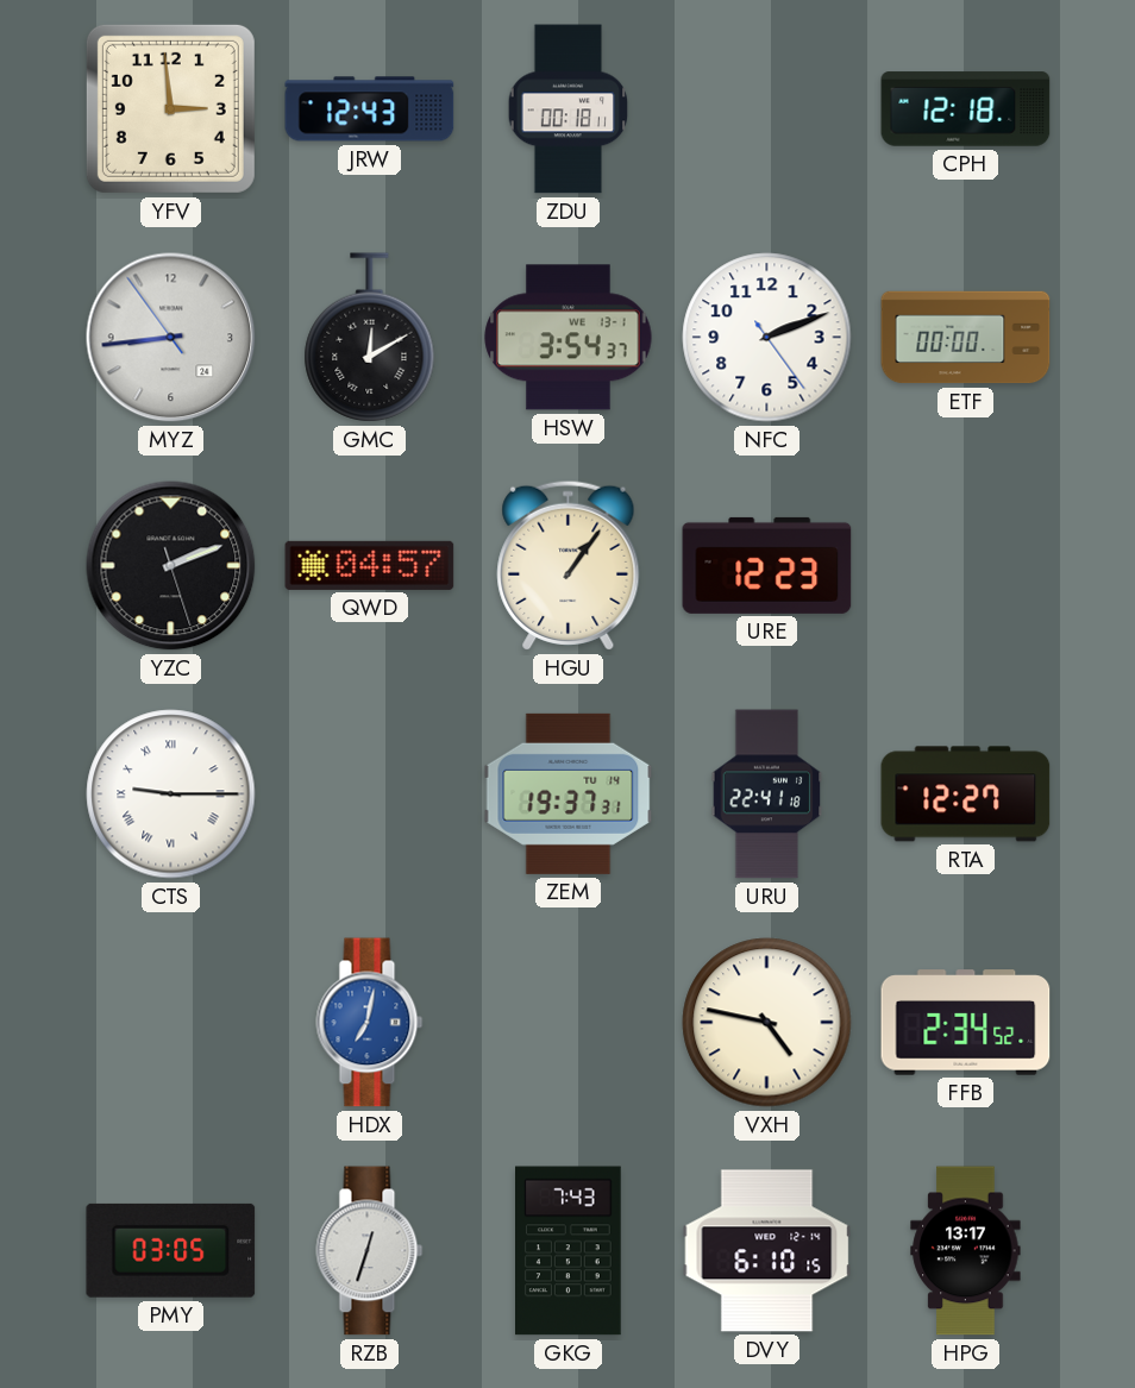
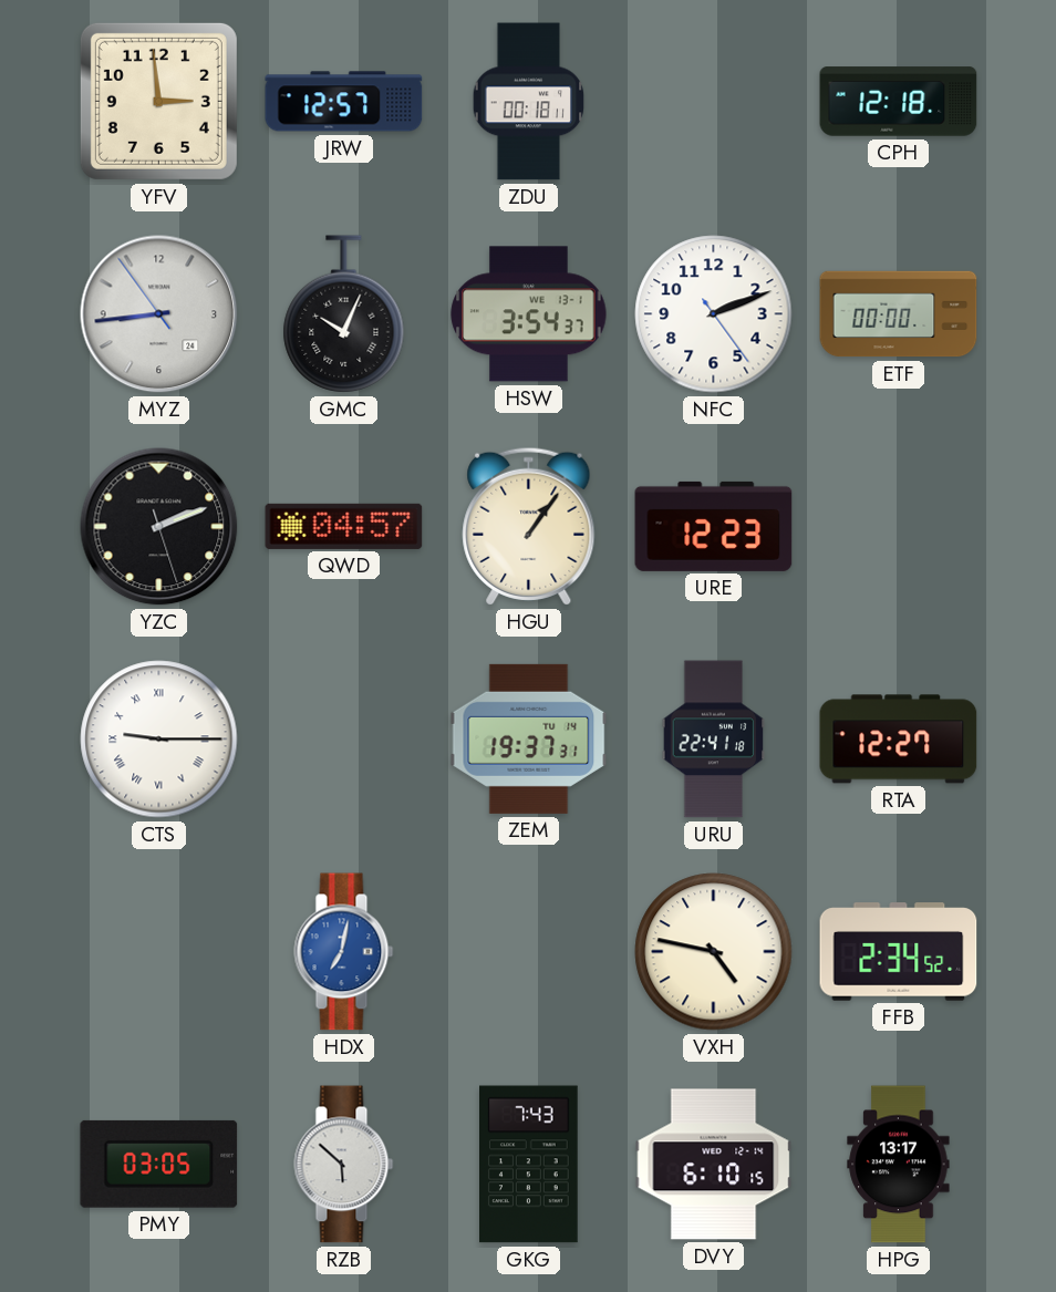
JRW: 12:43 -> 12:57
GMC: 12:10 -> 10:04
RZB: 12:33 -> 5:52
